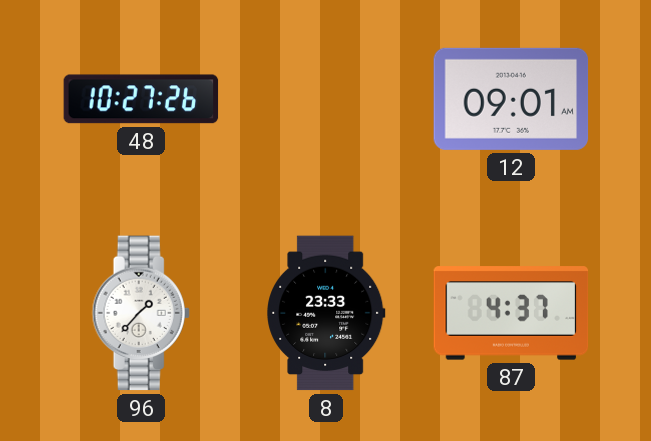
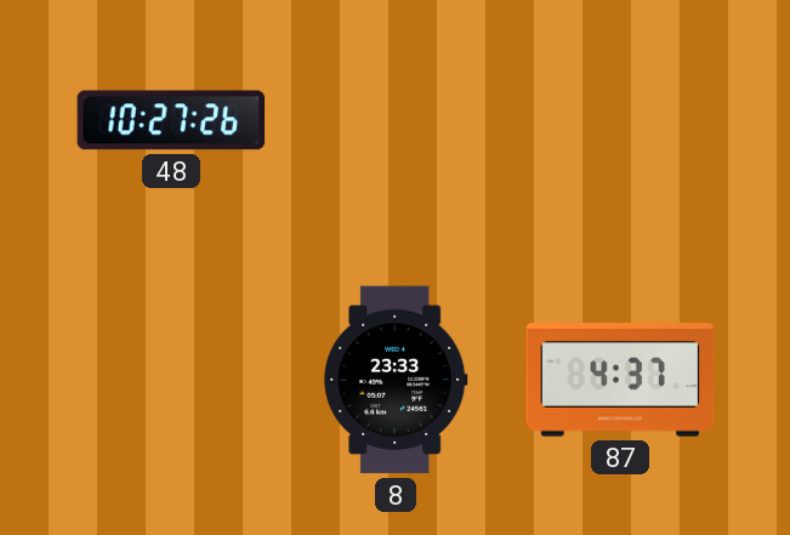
12: 09:01 -> none
96: 1:37 -> none
